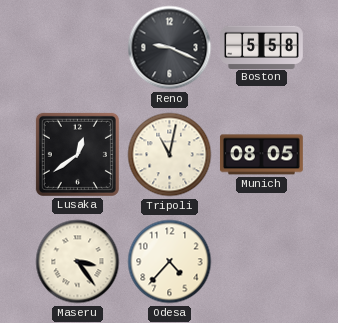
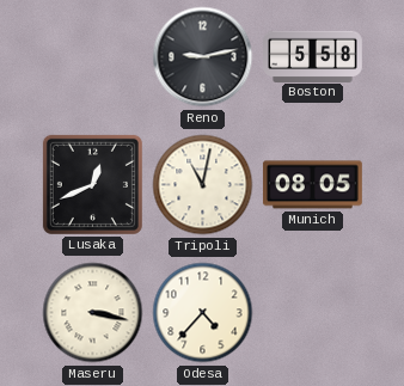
Reno: 9:19 -> 9:13
Lusaka: 12:39 -> 12:41
Maseru: 3:24 -> 3:17
